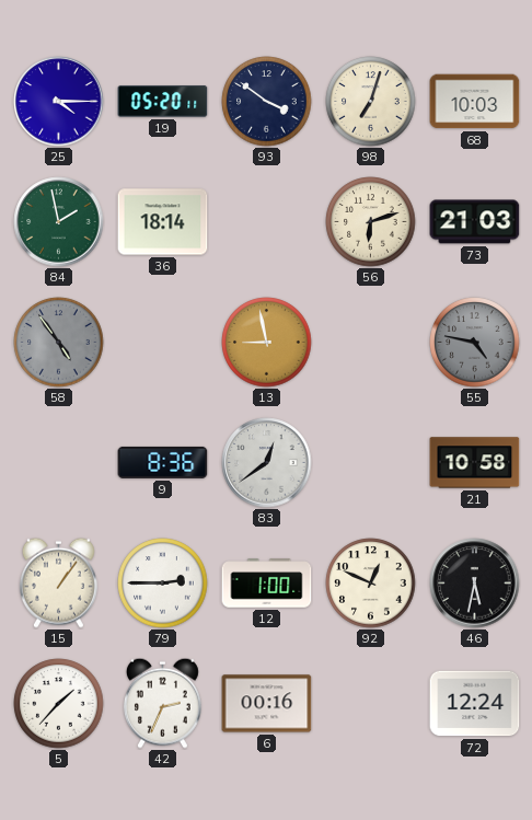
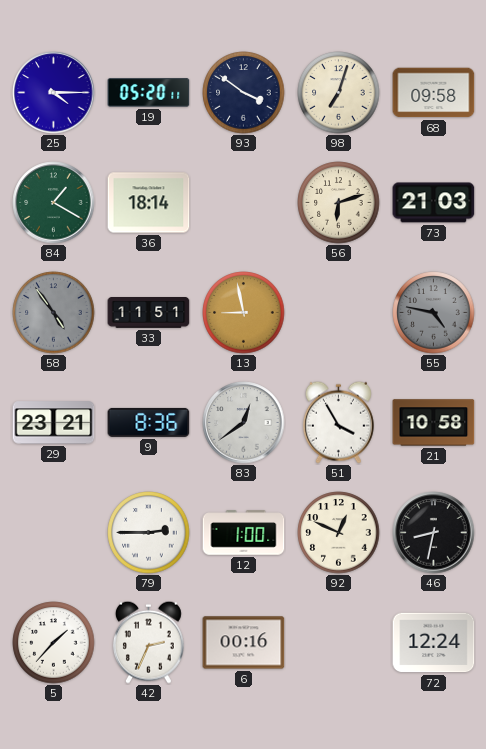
68: 10:03 -> 09:58
84: 1:58 -> 1:20
33: none -> 11:51
29: none -> 23:21
51: none -> 3:55
15: 1:06 -> none
46: 5:32 -> 8:32
